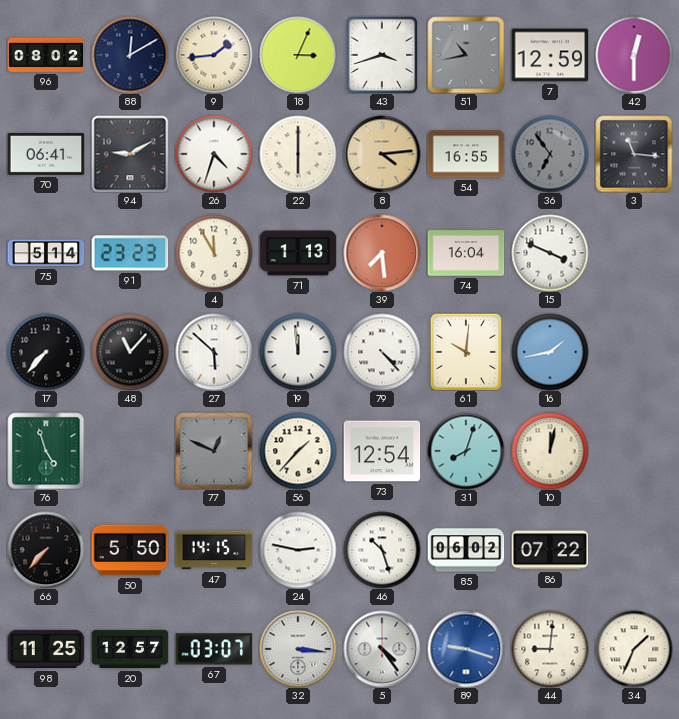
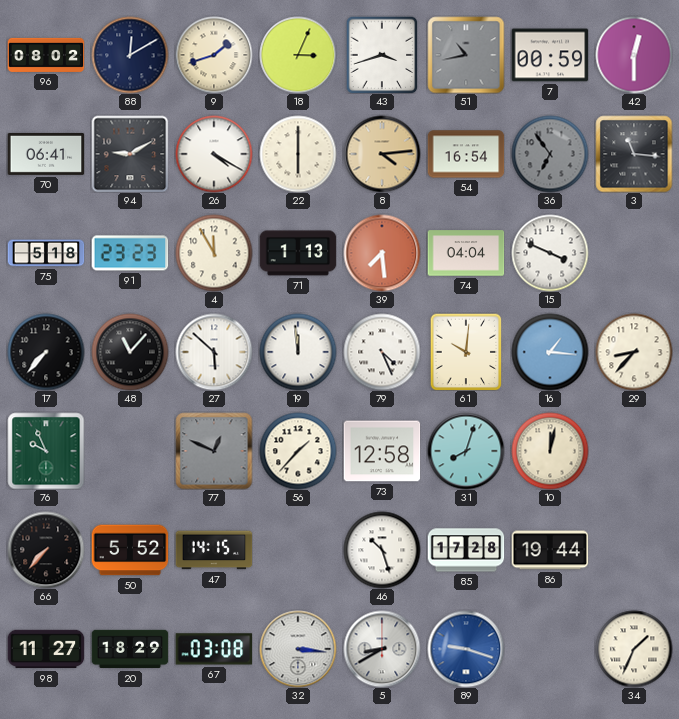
9: 1:44 -> 1:42
7: 12:59 -> 00:59
26: 4:33 -> 4:20
54: 16:55 -> 16:54
75: 5:14 -> 5:18
74: 16:04 -> 04:04
79: 4:23 -> 4:26
16: 1:43 -> 1:16
29: none -> 8:37
76: 4:57 -> 9:56
73: 12:54 -> 12:58
50: 5:50 -> 5:52
24: 2:47 -> none
85: 06:02 -> 17:28
86: 07:22 -> 19:44
98: 11:25 -> 11:27
20: 12:57 -> 18:29
67: 03:07 -> 03:08
5: 4:24 -> 8:40
44: 9:01 -> none
